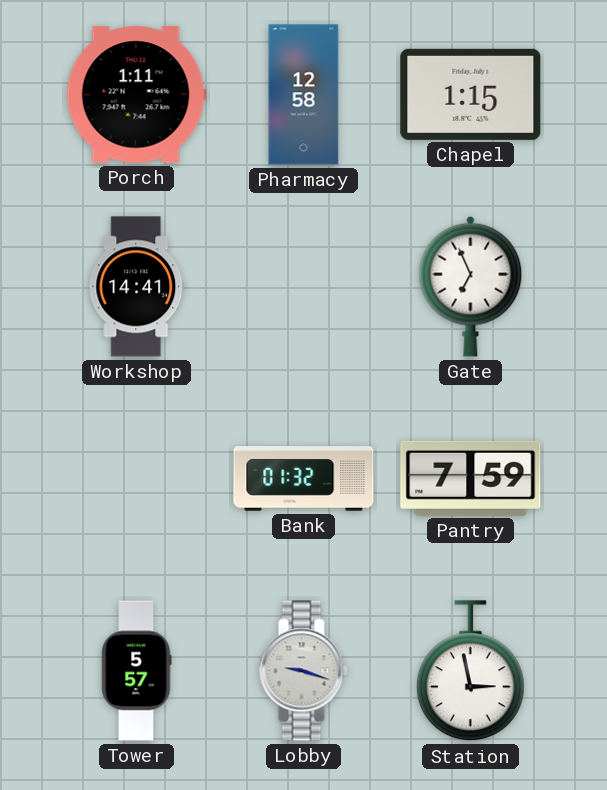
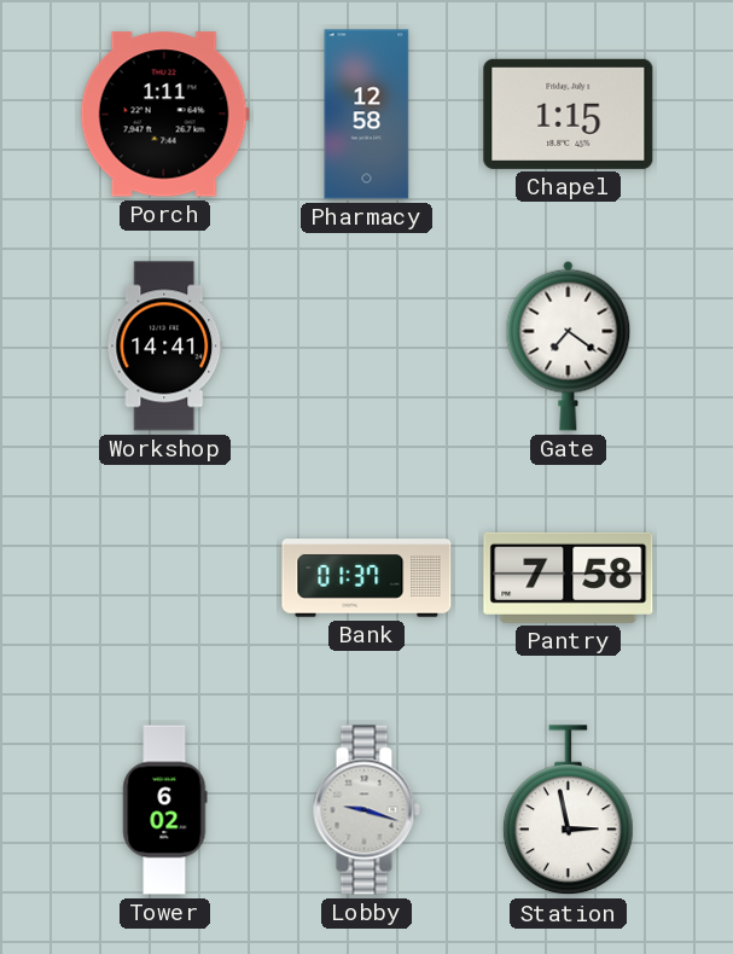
Gate: 6:56 -> 7:21
Bank: 01:32 -> 01:37
Pantry: 7:59 -> 7:58
Tower: 5:57 -> 6:02
